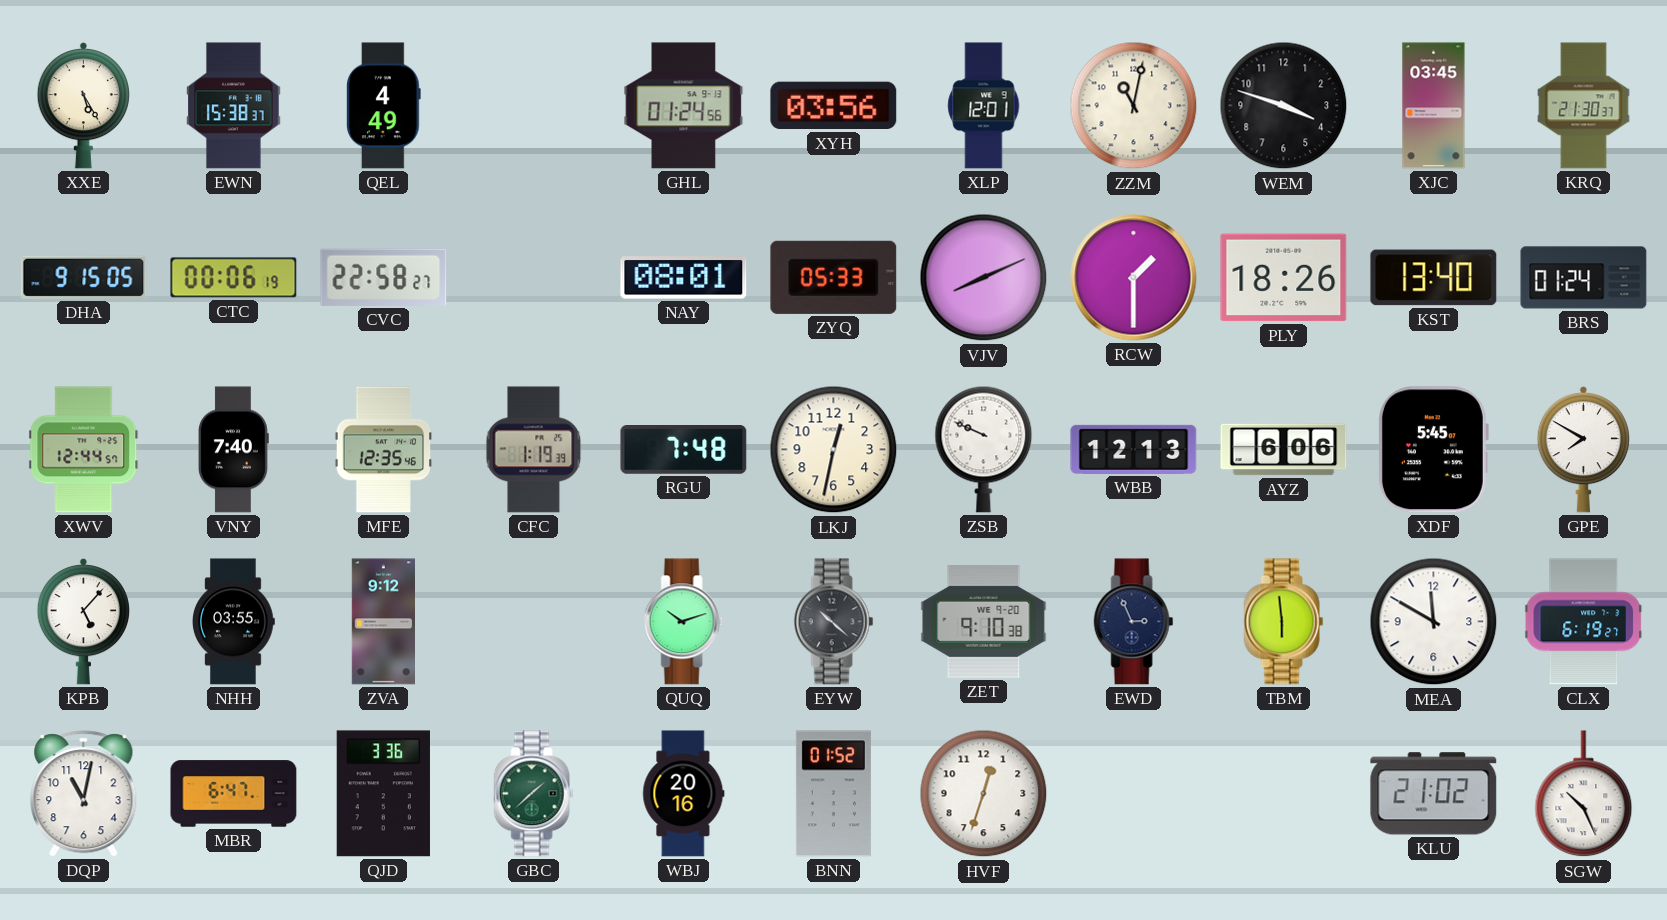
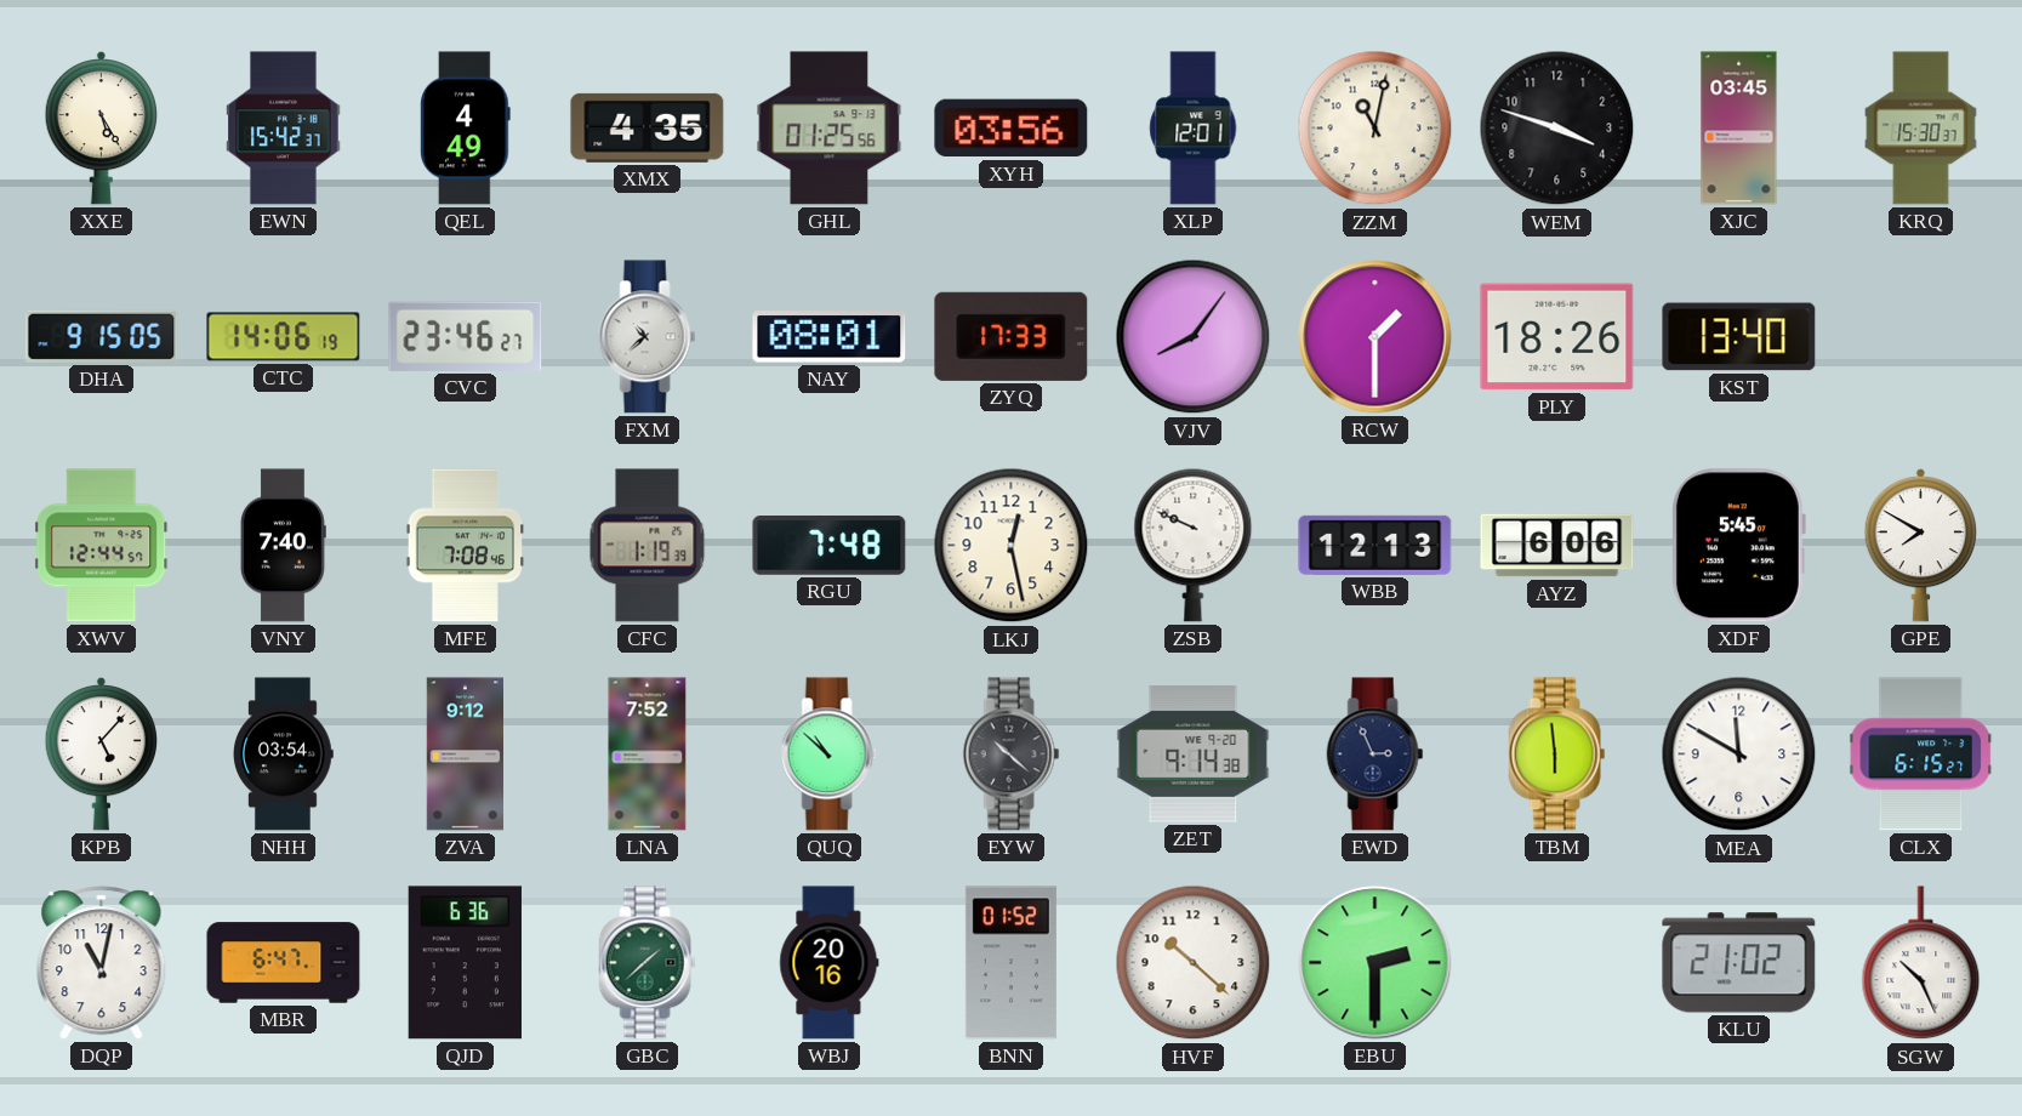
EWN: 15:38 -> 15:42
XMX: none -> 4:35
GHL: 01:24 -> 01:25
KRQ: 21:30 -> 15:30
CTC: 00:06 -> 14:06
CVC: 22:58 -> 23:46
FXM: none -> 10:38
ZYQ: 05:33 -> 17:33
VJV: 8:11 -> 8:06
BRS: 01:24 -> none
MFE: 12:35 -> 7:08
LKJ: 12:32 -> 12:28
NHH: 03:55 -> 03:54
LNA: none -> 7:52
QUQ: 10:12 -> 10:52
ZET: 9:10 -> 9:14
CLX: 6:19 -> 6:15
QJD: 3:36 -> 6:36
HVF: 12:33 -> 10:22
EBU: none -> 2:30
